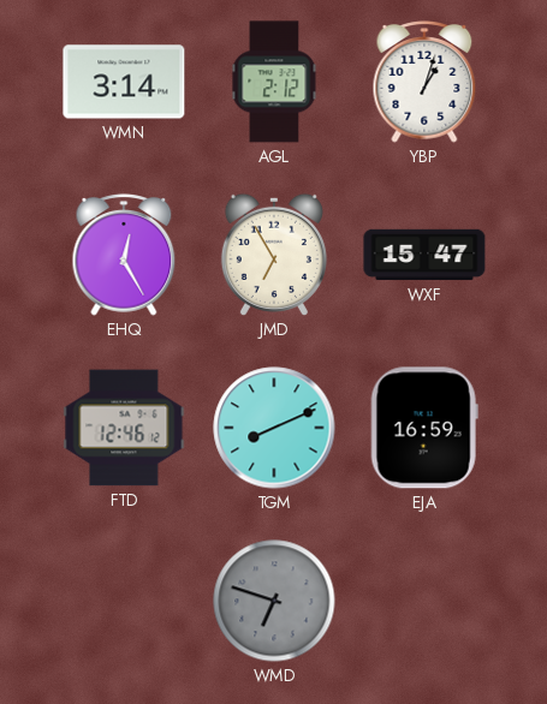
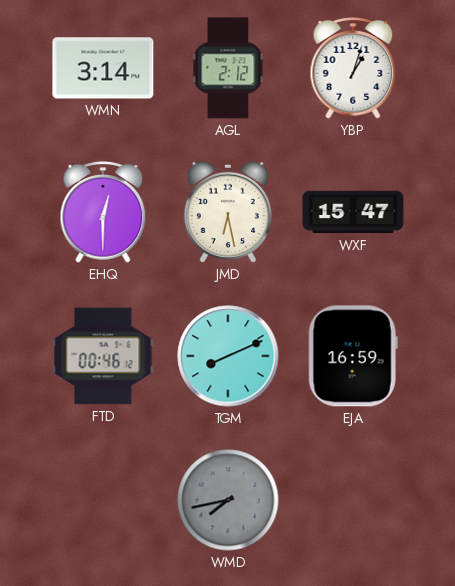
EHQ: 12:25 -> 12:30
JMD: 6:55 -> 6:28
FTD: 12:46 -> 00:46
WMD: 6:48 -> 7:43
